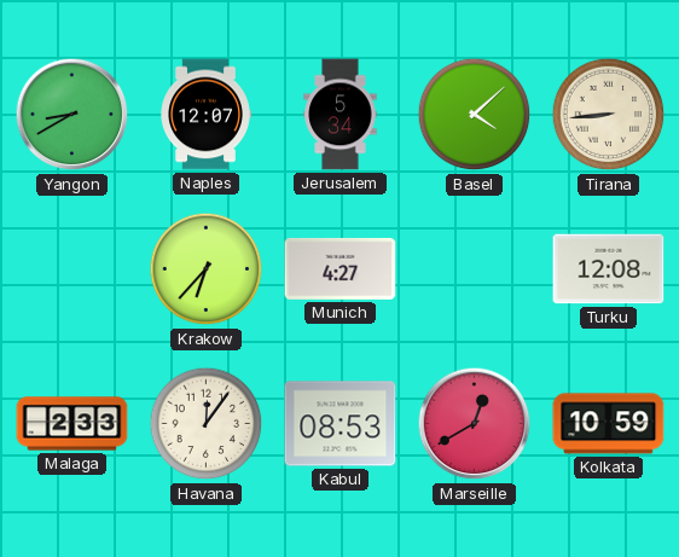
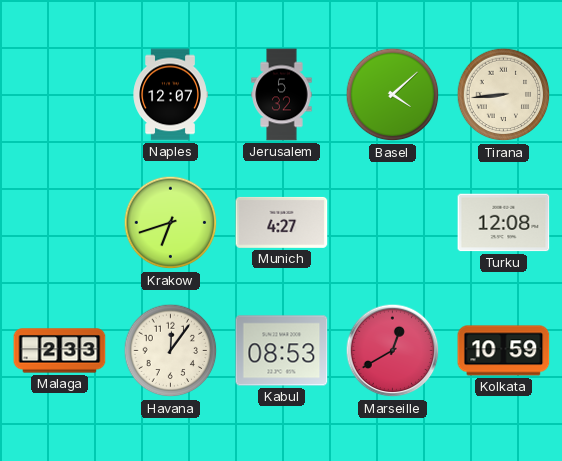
Yangon: 8:40 -> none
Jerusalem: 5:34 -> 5:32
Krakow: 6:37 -> 6:42
